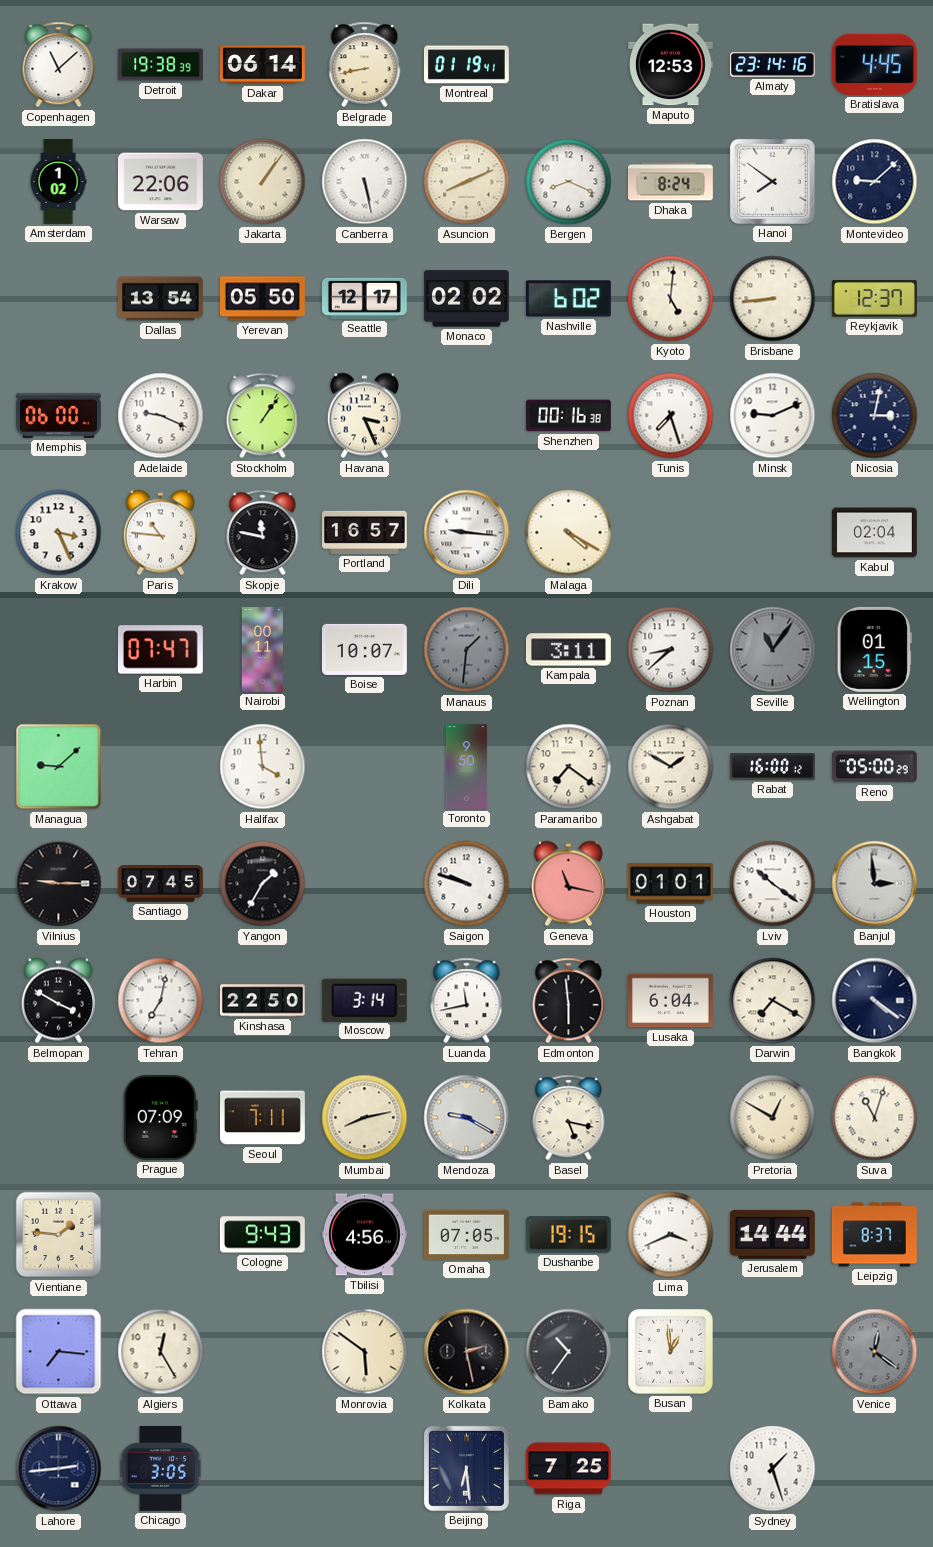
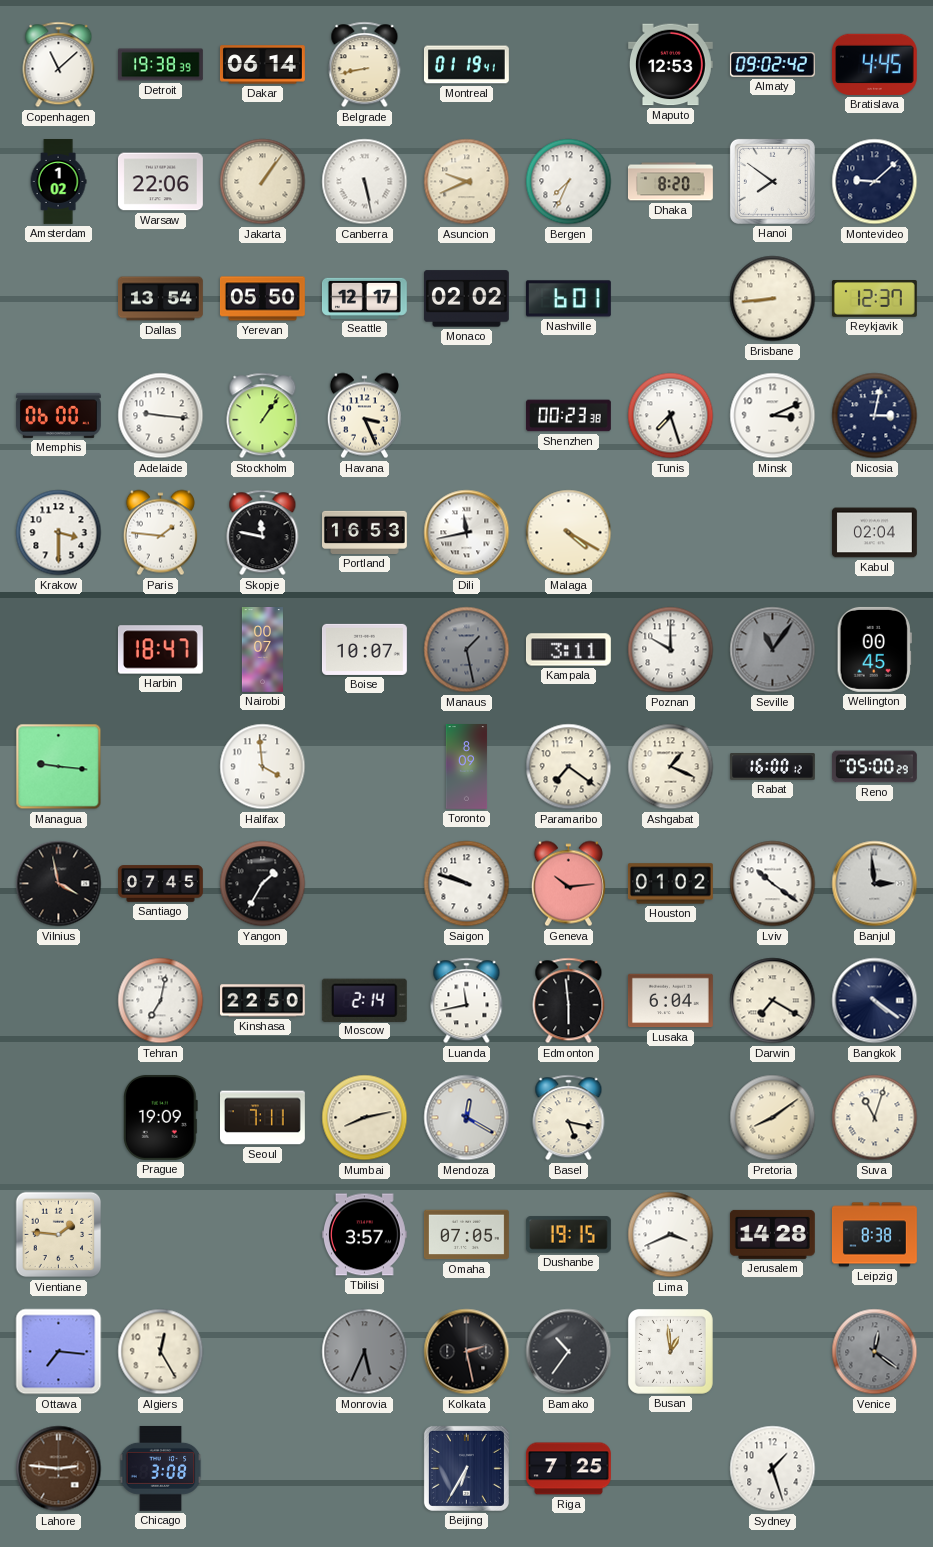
Almaty: 23:14 -> 09:02
Asuncion: 8:11 -> 9:41
Bergen: 8:19 -> 7:34
Dhaka: 8:24 -> 8:20
Nashville: 6:02 -> 6:01
Kyoto: 5:01 -> none
Adelaide: 9:19 -> 9:16
Shenzhen: 00:16 -> 00:23
Minsk: 9:11 -> 3:11
Krakow: 3:26 -> 3:30
Paris: 10:46 -> 1:46
Portland: 16:57 -> 16:53
Dili: 9:16 -> 11:43
Harbin: 07:47 -> 18:47
Nairobi: 00:11 -> 00:07
Manaus: 1:31 -> 1:28
Poznan: 8:38 -> 10:00
Wellington: 01:15 -> 00:45
Managua: 9:08 -> 9:16
Toronto: 9:50 -> 8:09
Ashgabat: 1:50 -> 1:19
Vilnius: 9:15 -> 3:58
Geneva: 11:17 -> 10:14
Houston: 01:01 -> 01:02
Belmopan: 3:50 -> none
Moscow: 3:14 -> 2:14
Prague: 07:09 -> 19:09
Mendoza: 9:20 -> 12:20
Pretoria: 12:50 -> 8:09
Cologne: 9:43 -> none
Tbilisi: 4:56 -> 3:57
Jerusalem: 14:44 -> 14:28
Leipzig: 8:37 -> 8:38
Monrovia: 5:51 -> 5:34
Monrovia dial: cream -> grey
Lahore: 2:44 -> 2:46
Lahore dial: navy -> brown
Chicago: 3:05 -> 3:08
Beijing: 6:29 -> 6:35
